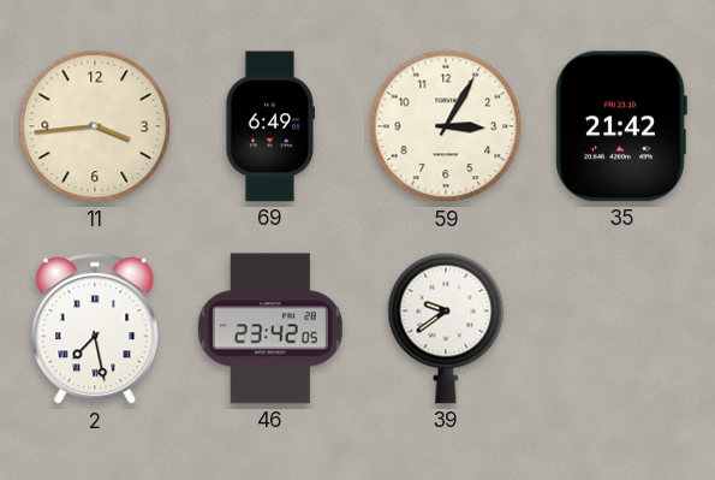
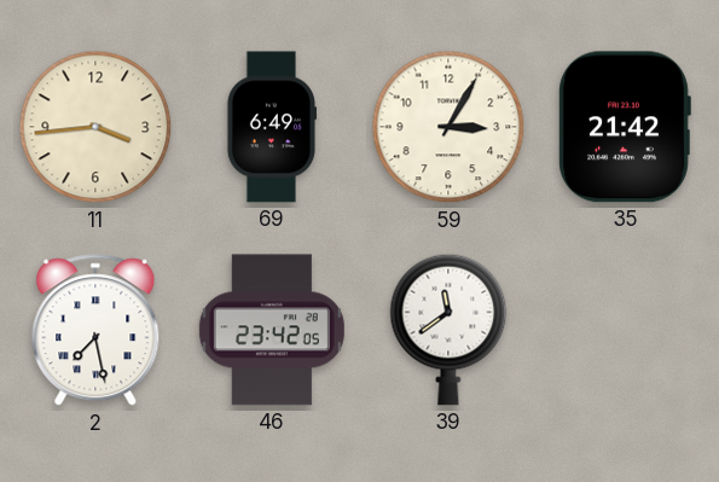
39: 9:39 -> 11:39
